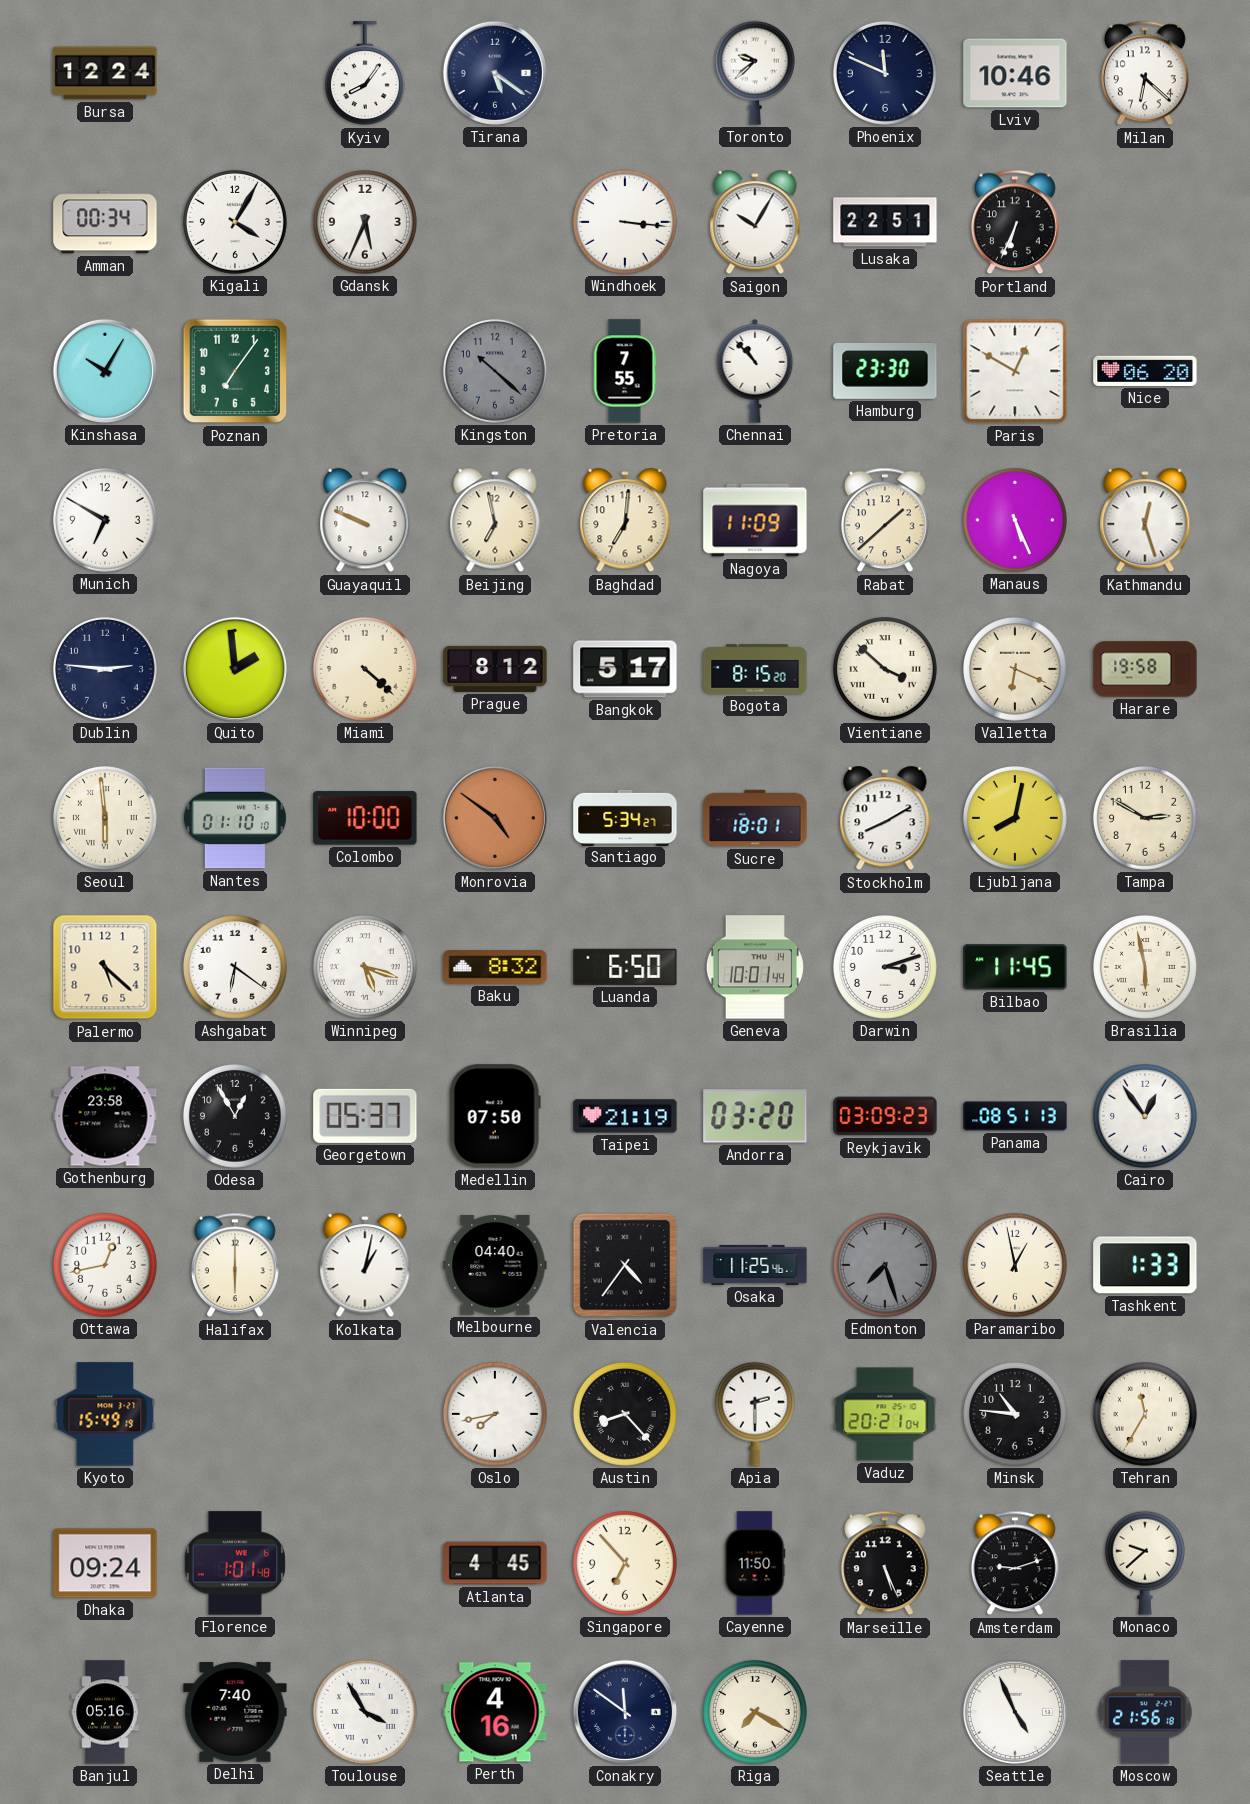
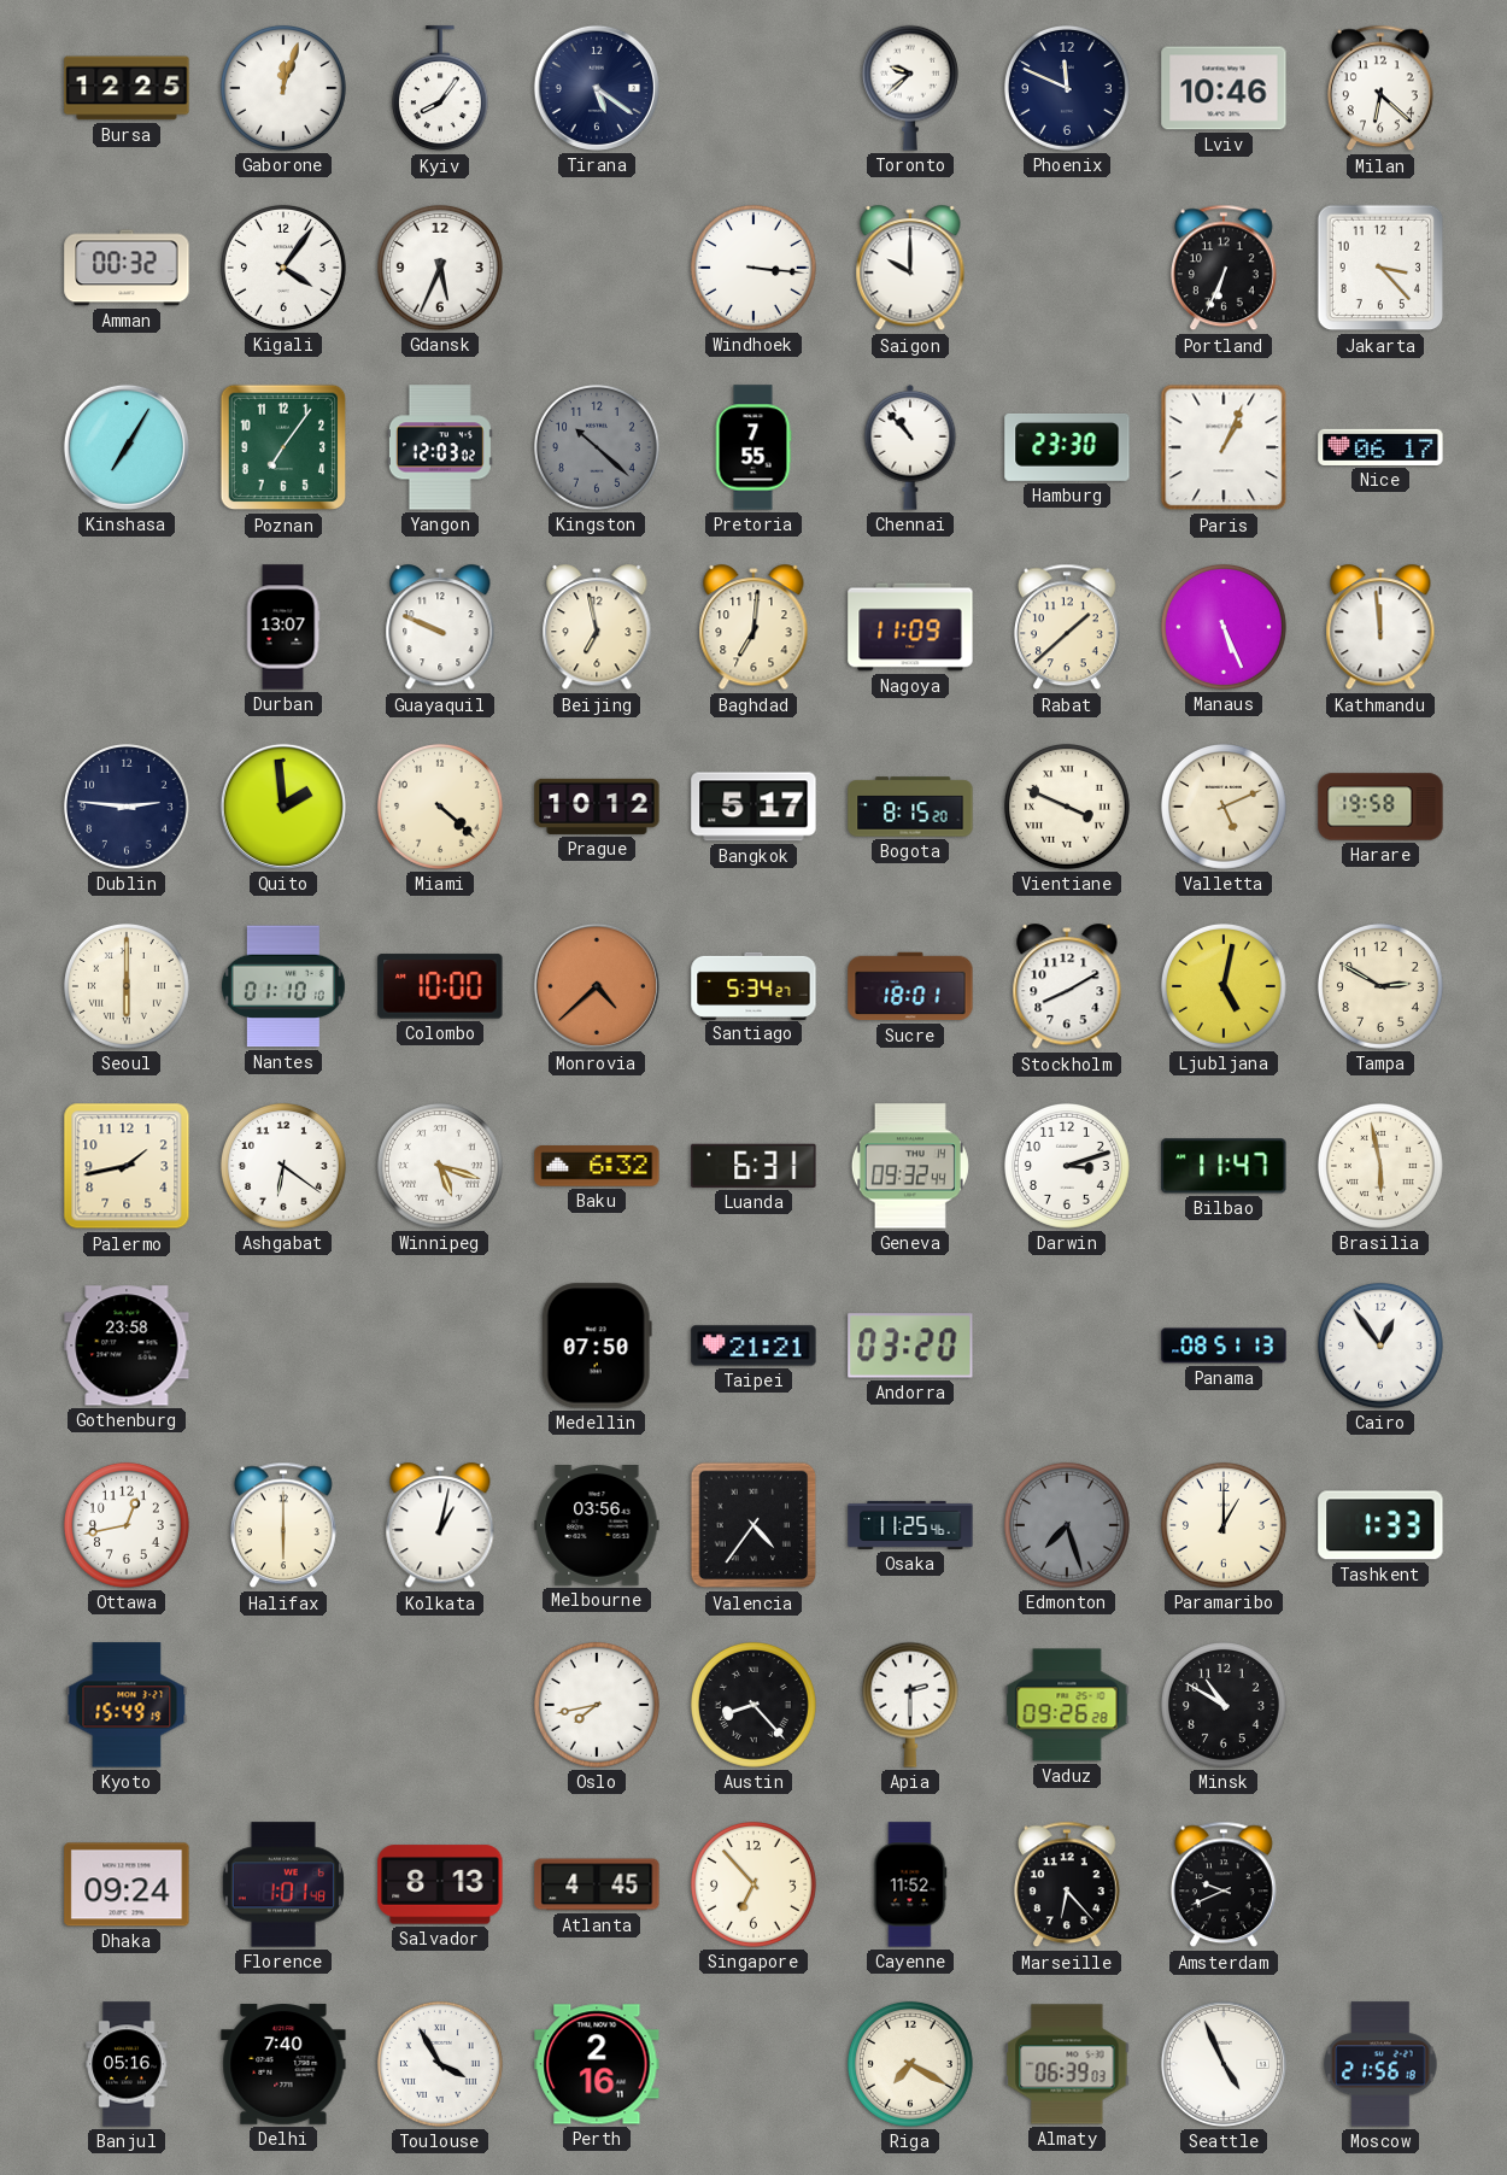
Bursa: 12:24 -> 12:25
Gaborone: none -> 12:03
Amman: 00:34 -> 00:32
Kigali: 4:05 -> 4:06
Saigon: 10:05 -> 10:00
Lusaka: 22:51 -> none
Jakarta: none -> 3:23
Kinshasa: 10:05 -> 7:05
Yangon: none -> 12:03
Paris: 12:50 -> 1:04
Nice: 06:20 -> 06:17
Munich: 6:50 -> none
Durban: none -> 13:07
Kathmandu: 12:27 -> 11:59
Prague: 8:12 -> 10:12
Vientiane: 3:52 -> 3:49
Valletta: 6:19 -> 5:11
Seoul: 5:59 -> 6:00
Monrovia: 4:51 -> 4:38
Ljubljana: 8:02 -> 5:02
Palermo: 5:22 -> 1:43
Baku: 8:32 -> 6:32
Luanda: 6:50 -> 6:31
Geneva: 10:01 -> 09:32
Bilbao: 11:45 -> 11:47
Odesa: 12:55 -> none
Georgetown: 05:37 -> none
Taipei: 21:19 -> 21:21
Reykjavik: 03:09 -> none
Melbourne: 04:40 -> 03:56
Paramaribo: 12:58 -> 1:00
Vaduz: 20:21 -> 09:26
Minsk: 10:46 -> 10:50
Tehran: 11:35 -> none
Salvador: none -> 8:13
Cayenne: 11:50 -> 11:52
Marseille: 5:26 -> 6:23
Amsterdam: 9:12 -> 9:41
Monaco: 9:38 -> none
Perth: 4:16 -> 2:16
Conakry: 11:51 -> none
Almaty: none -> 06:39
